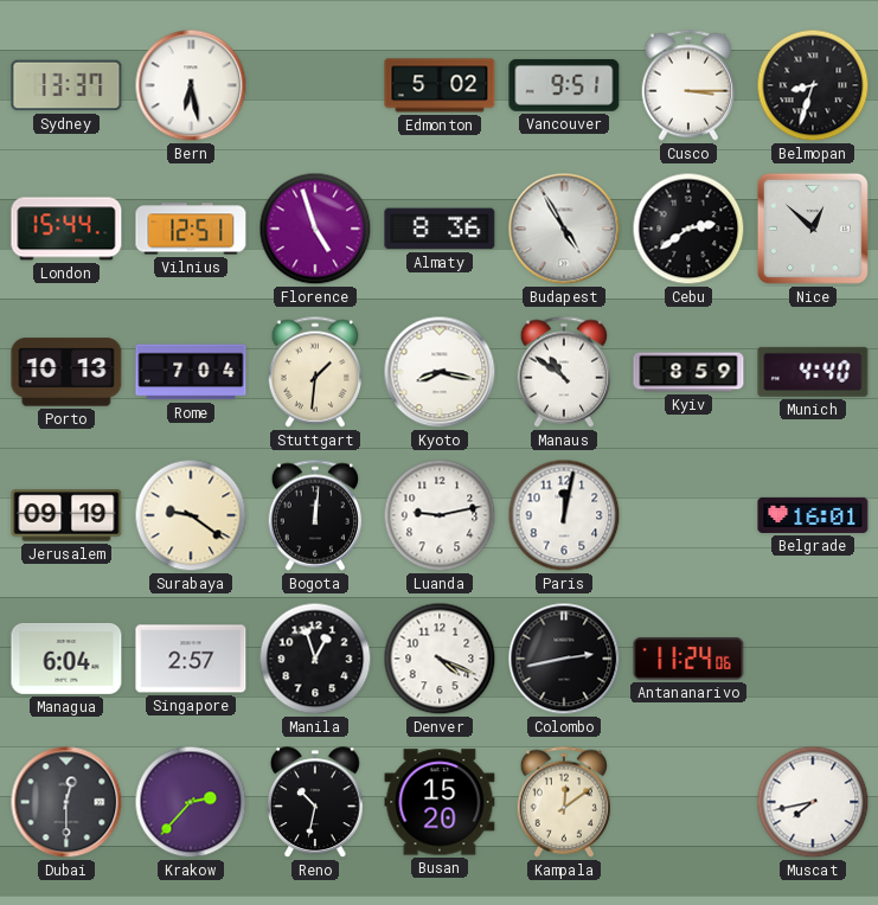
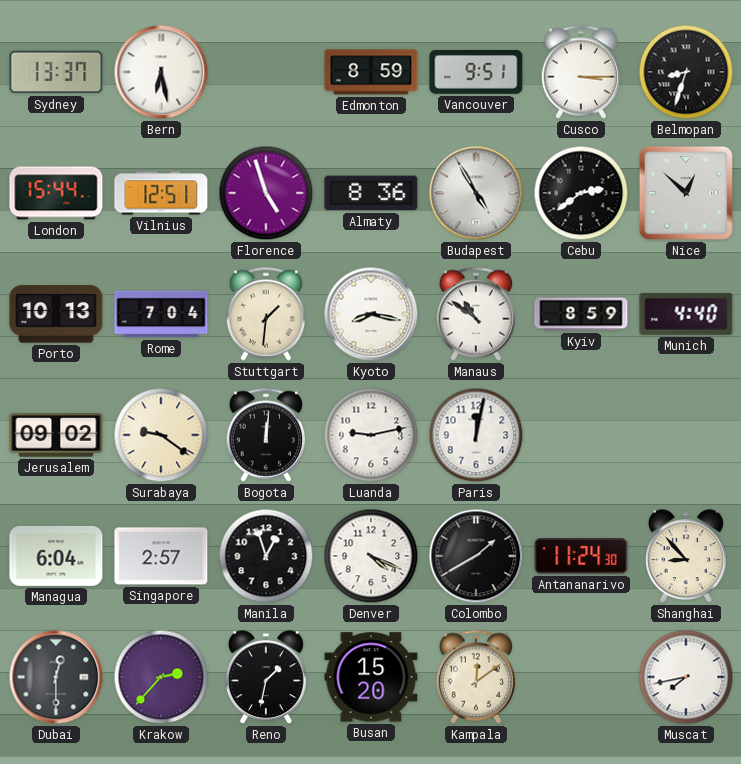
Edmonton: 5:02 -> 8:59
Jerusalem: 09:19 -> 09:02
Belgrade: 16:01 -> none
Colombo: 2:43 -> 1:40
Antananarivo: 11:24:06 -> 11:24:30
Shanghai: none -> 8:53
Reno: 10:32 -> 1:32
